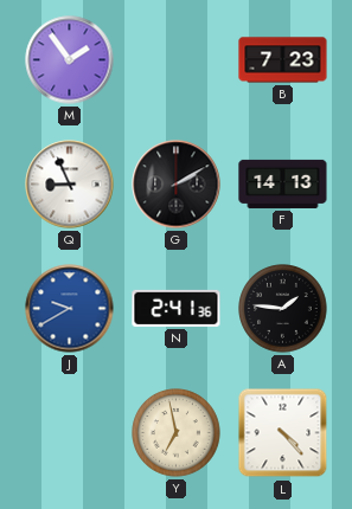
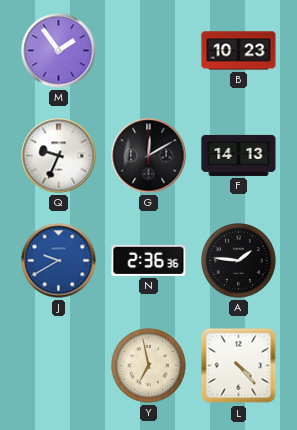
B: 7:23 -> 10:23
Q: 8:56 -> 9:34
G: 2:10 -> 12:10
N: 2:41 -> 2:36
